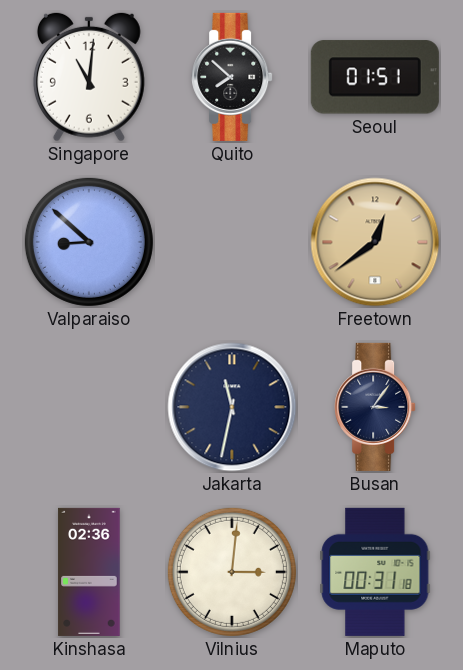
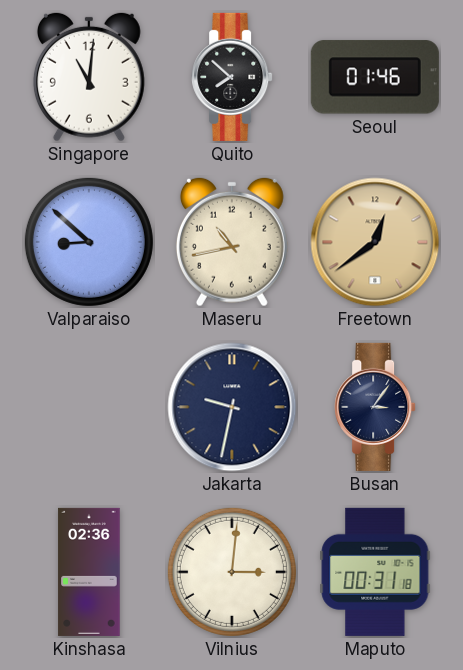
Seoul: 01:51 -> 01:46
Maseru: none -> 10:43
Jakarta: 11:32 -> 9:32
